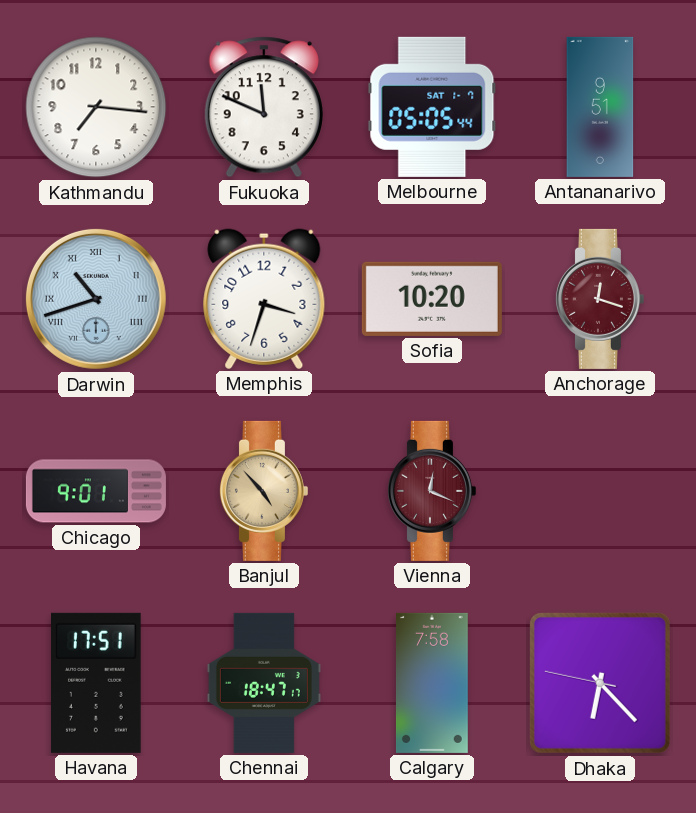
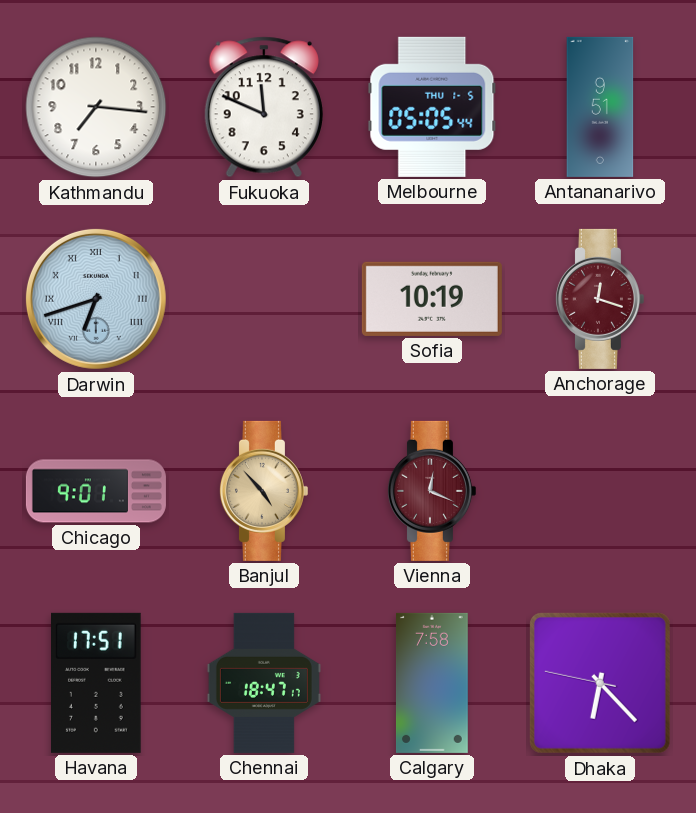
Melbourne date: SAT 1-7 -> THU 1-5
Darwin: 10:42 -> 6:42
Memphis: 3:33 -> none
Sofia: 10:20 -> 10:19
